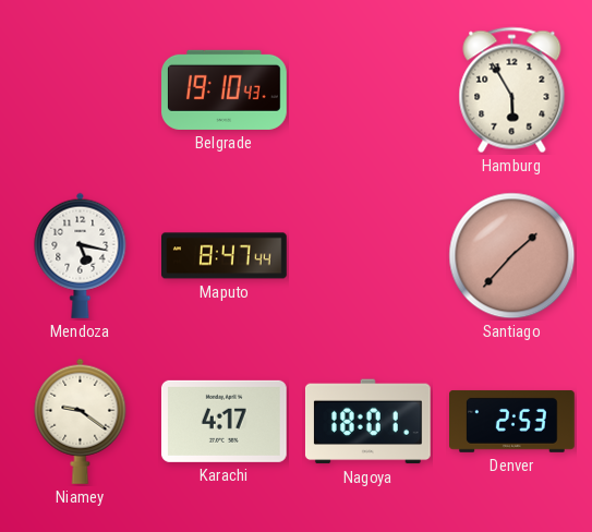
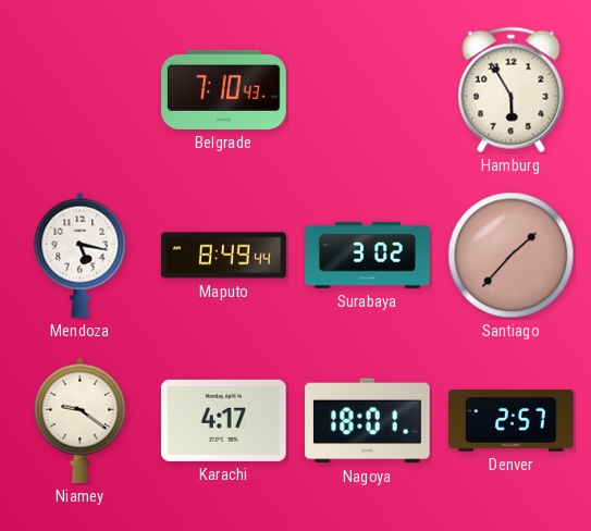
Belgrade: 19:10 -> 7:10
Maputo: 8:47 -> 8:49
Surabaya: none -> 3:02
Denver: 2:53 -> 2:57
